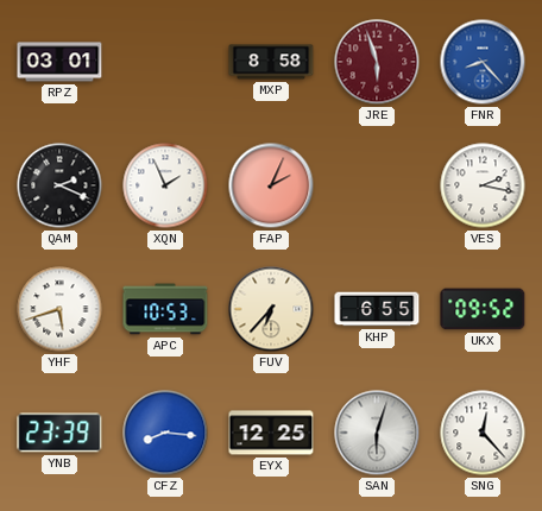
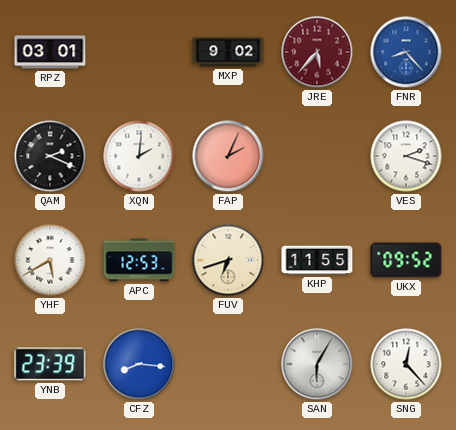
MXP: 8:58 -> 9:02
JRE: 5:57 -> 5:37
XQN: 1:56 -> 2:01
VES: 2:17 -> 2:18
YHF: 5:42 -> 5:40
APC: 10:53 -> 12:53
FUV: 6:37 -> 6:42
KHP: 6:55 -> 11:55
EYX: 12:25 -> none
SAN: 6:03 -> 6:05
